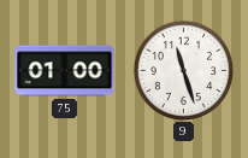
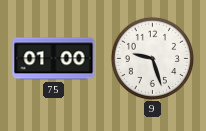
9: 11:27 -> 9:27
